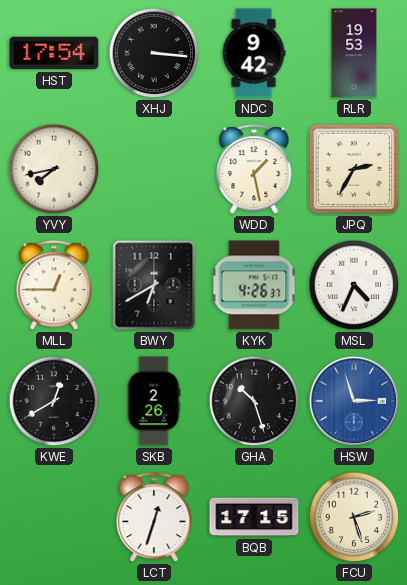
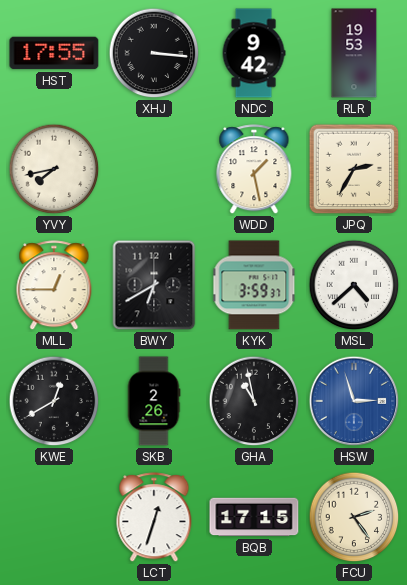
HST: 17:54 -> 17:55
KYK: 4:26 -> 3:59
MSL: 4:34 -> 4:38
GHA: 10:27 -> 10:58
FCU: 2:27 -> 2:24
